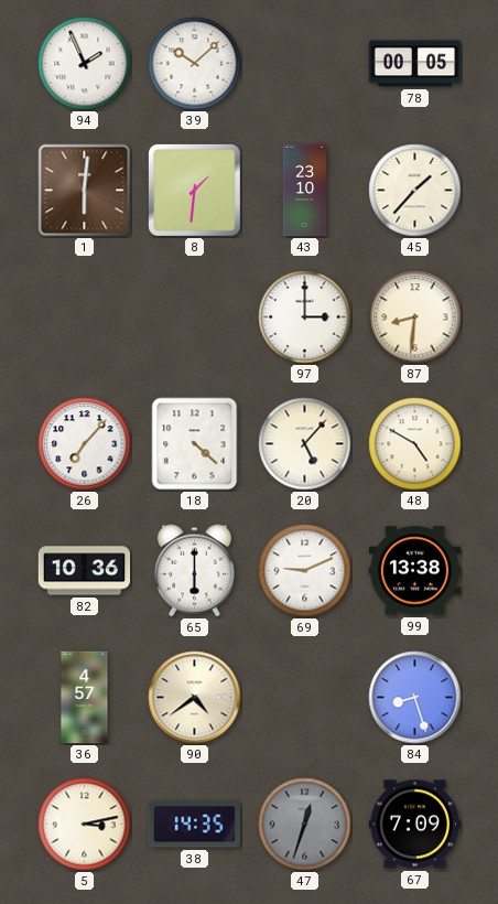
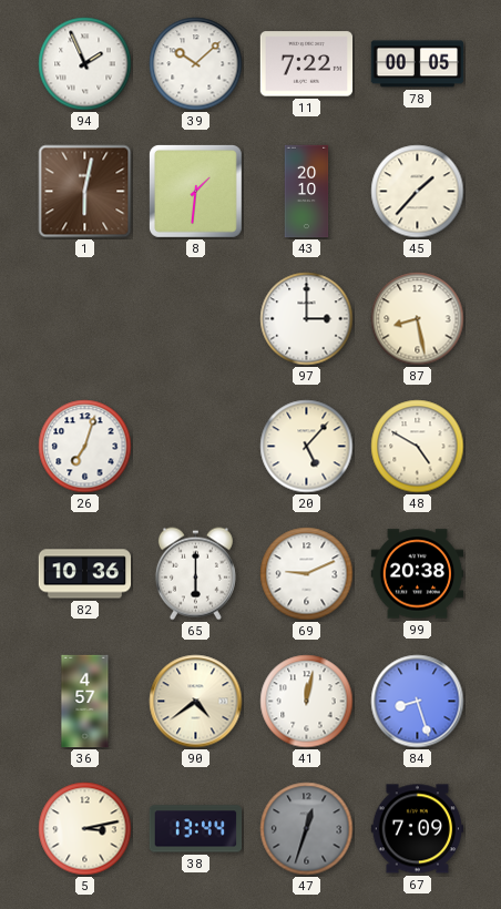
11: none -> 7:22
1: 6:01 -> 6:02
43: 23:10 -> 20:10
87: 8:31 -> 8:28
26: 7:07 -> 7:03
18: 4:22 -> none
99: 13:38 -> 20:38
41: none -> 12:02
38: 14:35 -> 13:44
